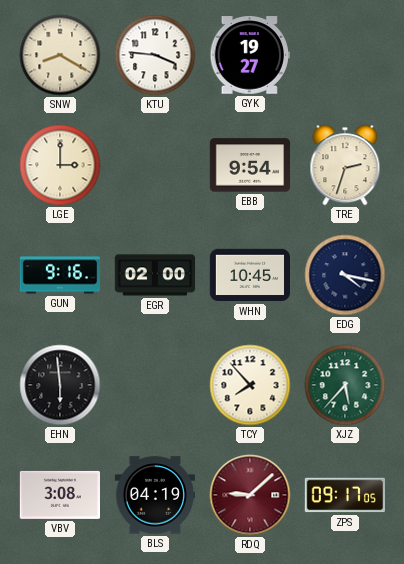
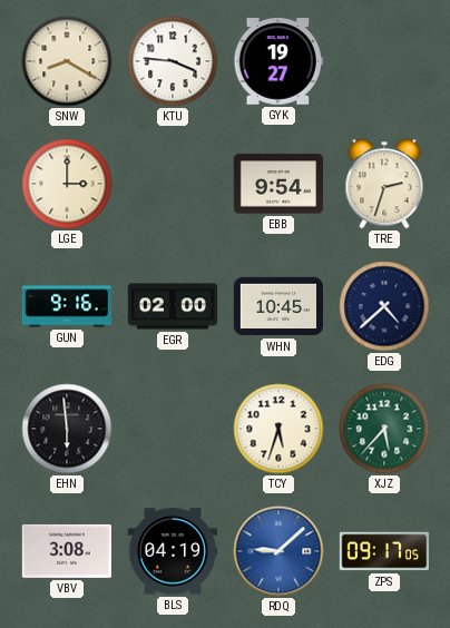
EDG: 4:17 -> 4:38
TCY: 7:53 -> 5:33
RDQ dial: burgundy -> blue
